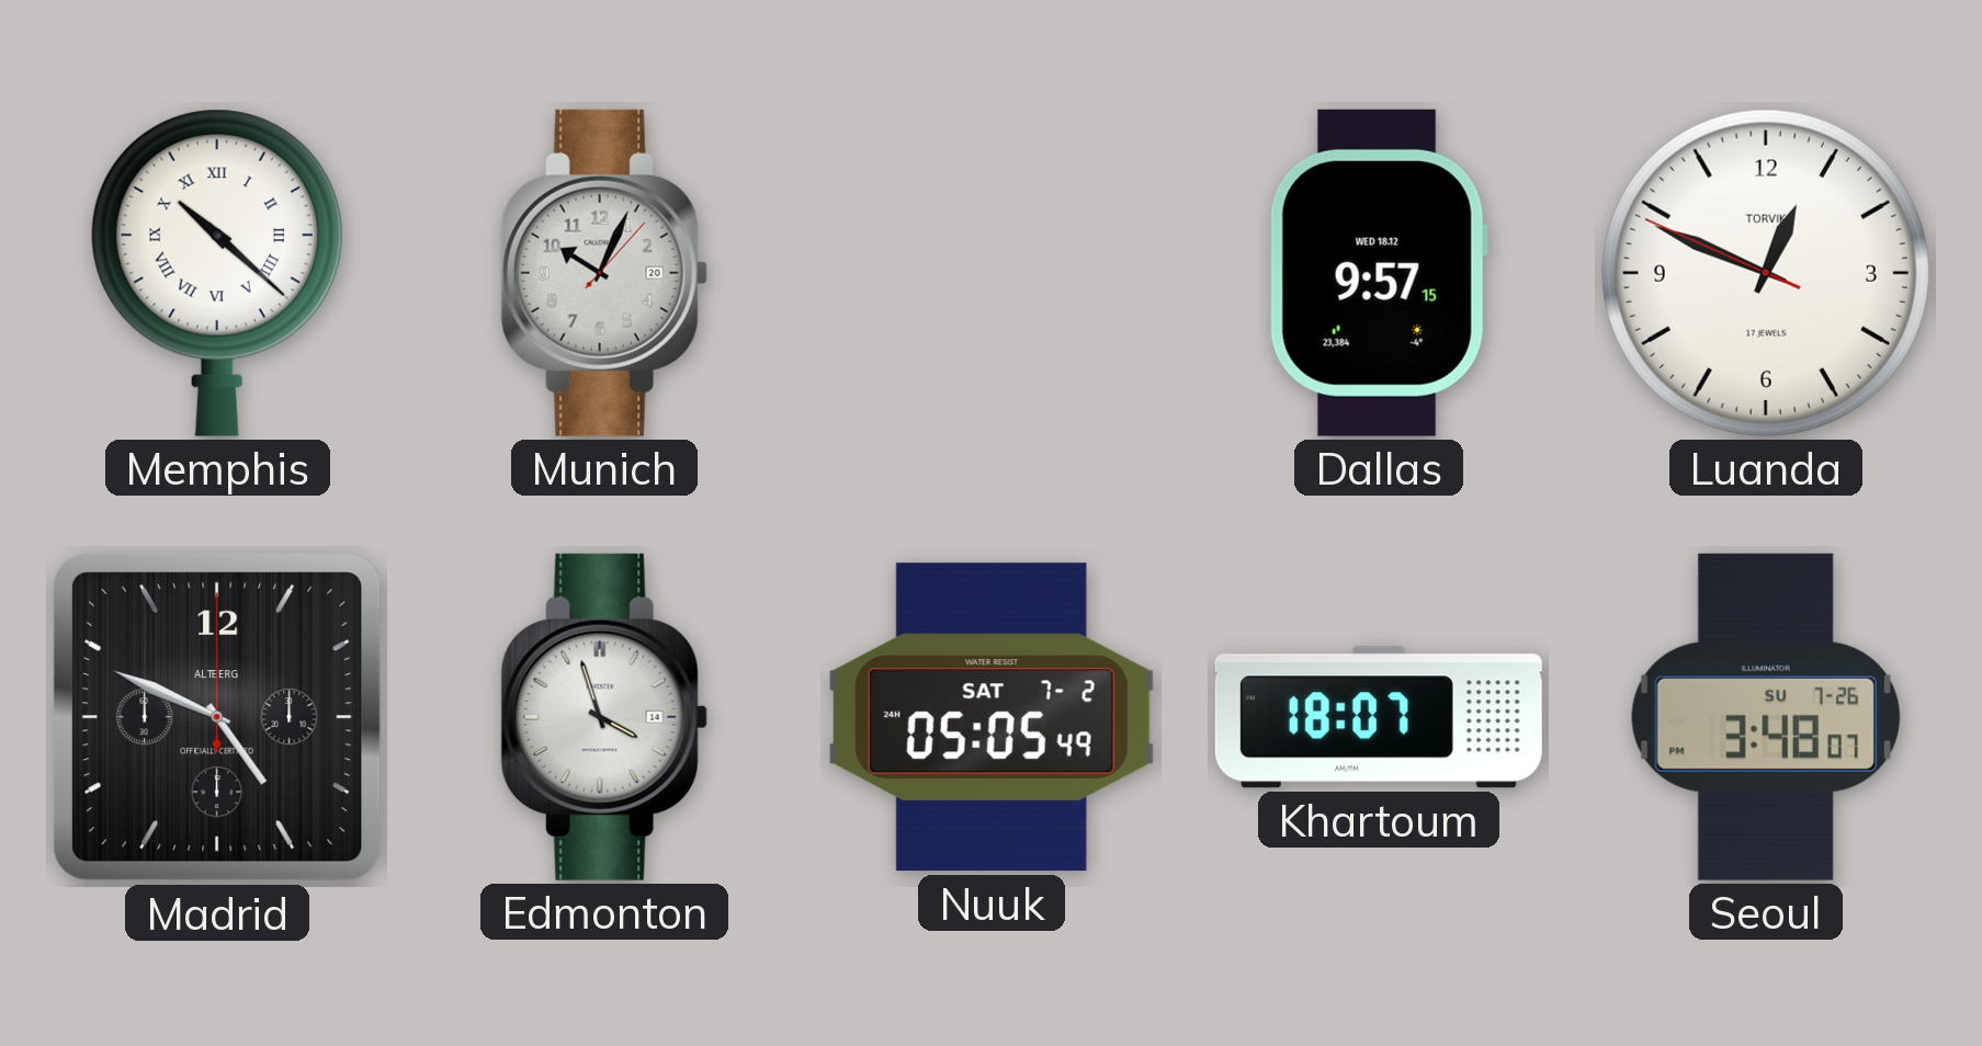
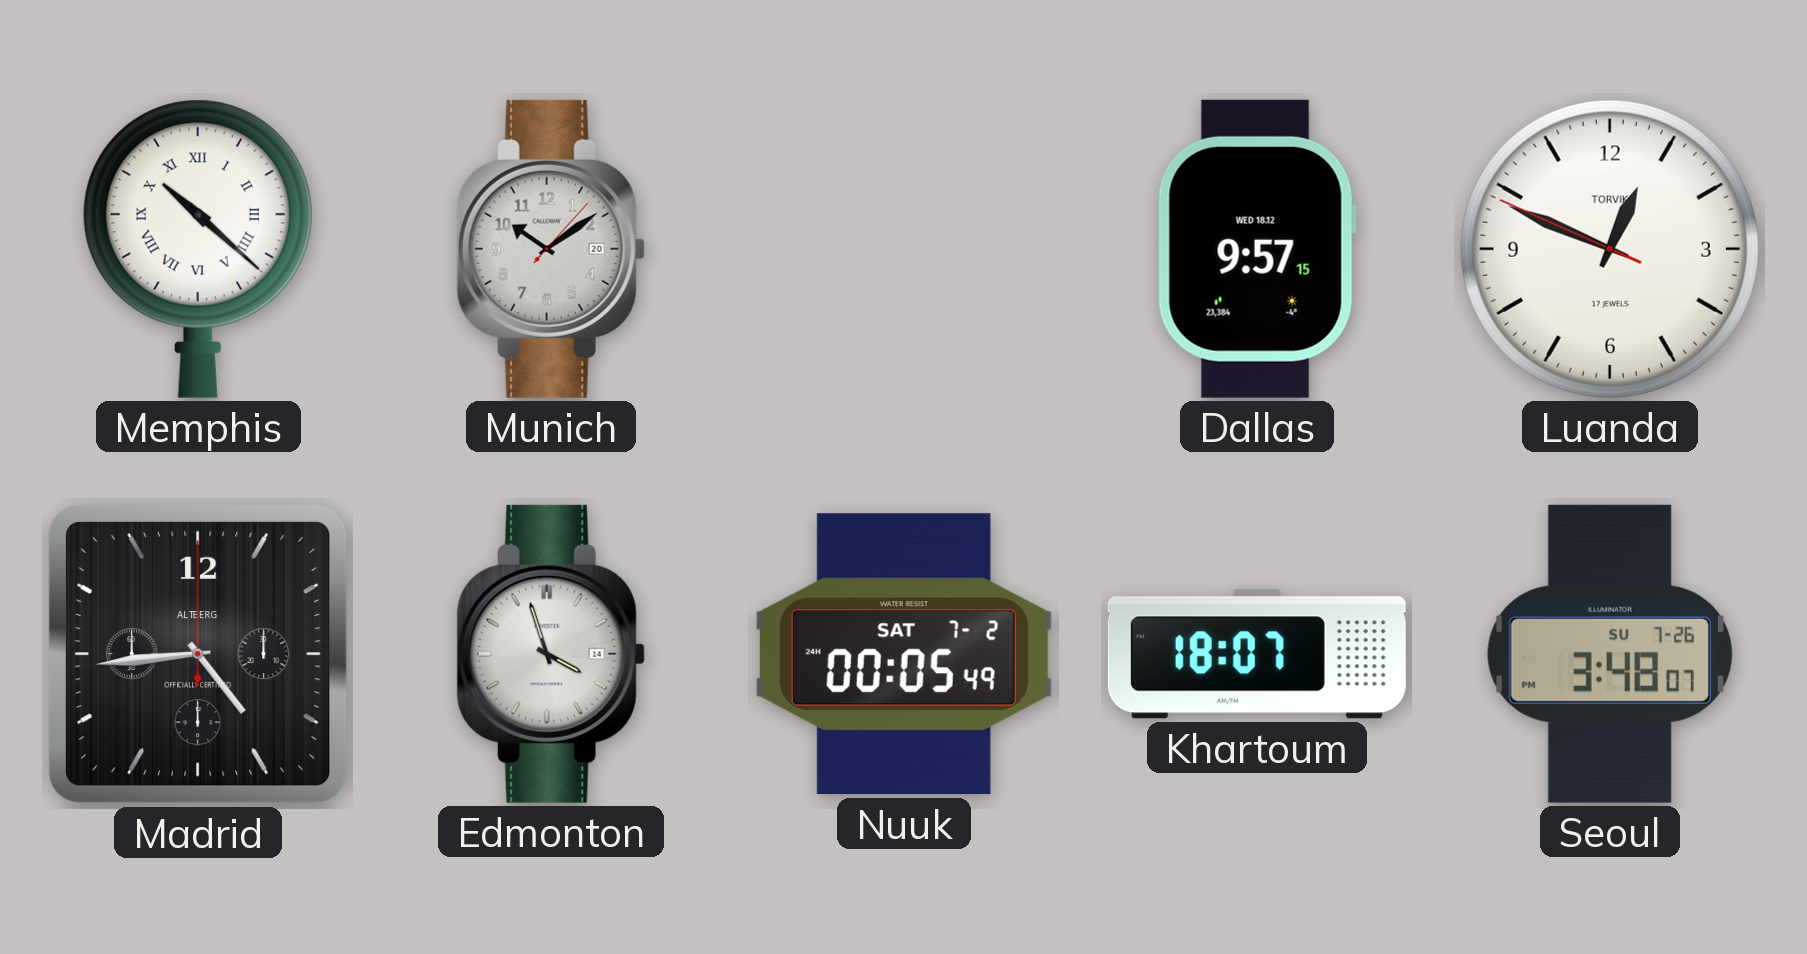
Munich: 10:04 -> 10:09
Madrid: 4:49 -> 4:44
Nuuk: 05:05 -> 00:05
